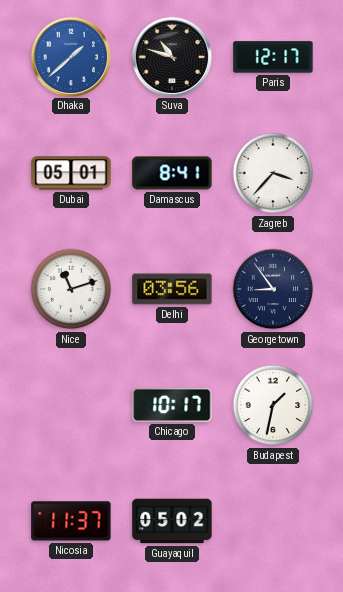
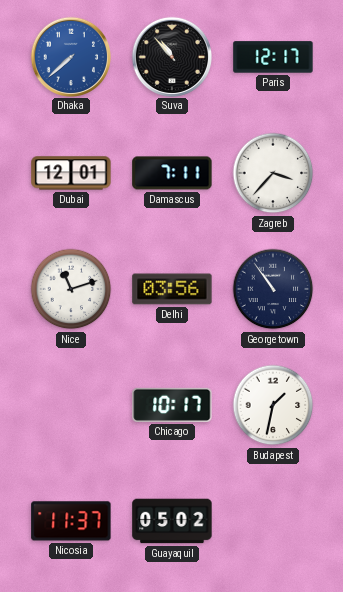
Dhaka: 1:38 -> 7:38
Suva: 10:48 -> 10:53
Dubai: 05:01 -> 12:01
Damascus: 8:41 -> 7:11
Georgetown: 8:54 -> 10:54
